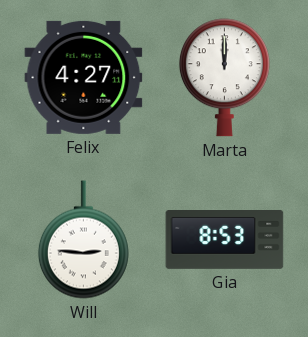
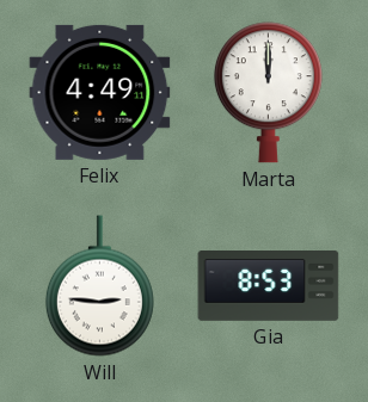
Felix: 4:27 -> 4:49
